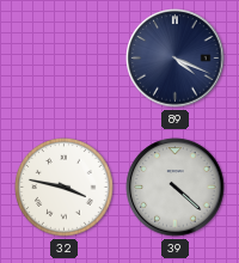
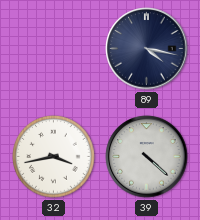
89: 4:19 -> 4:17
32: 3:47 -> 3:43
